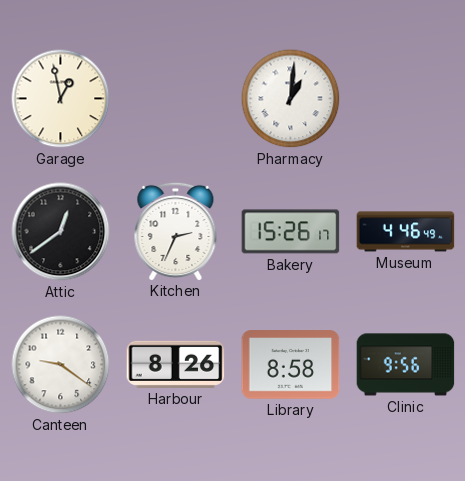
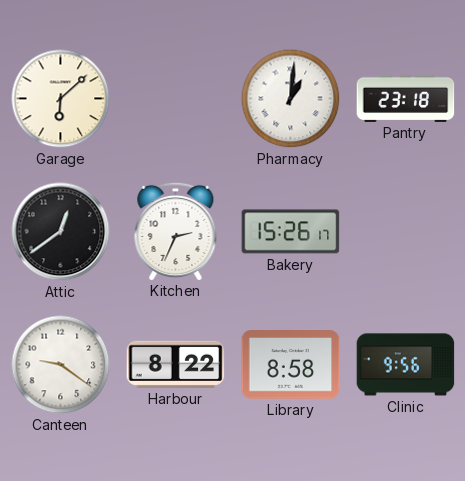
Garage: 12:58 -> 6:08
Pantry: none -> 23:18
Museum: 4:46 -> none
Harbour: 8:26 -> 8:22
